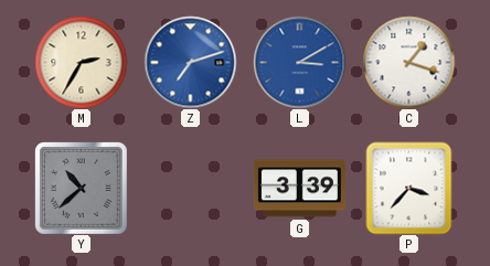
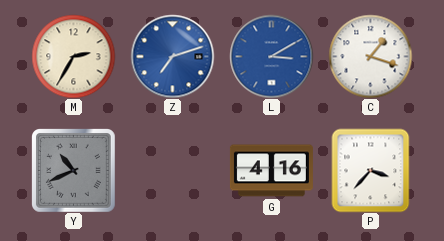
Y: 10:38 -> 10:41
G: 3:39 -> 4:16
